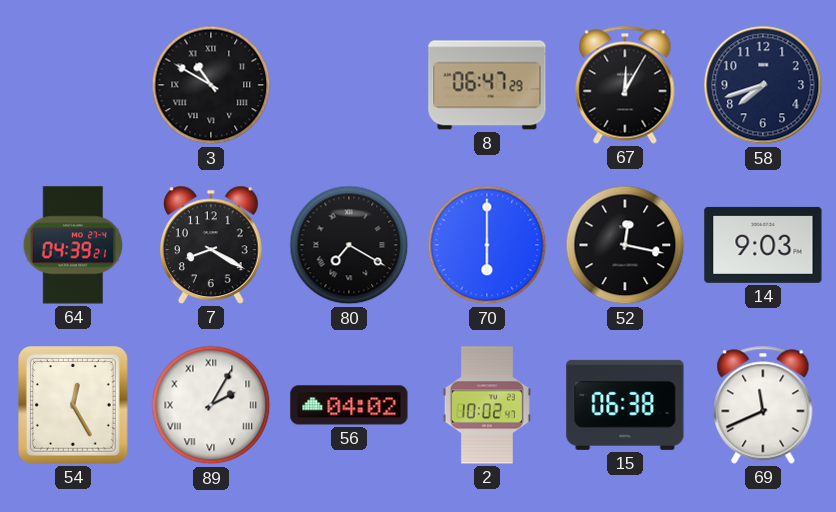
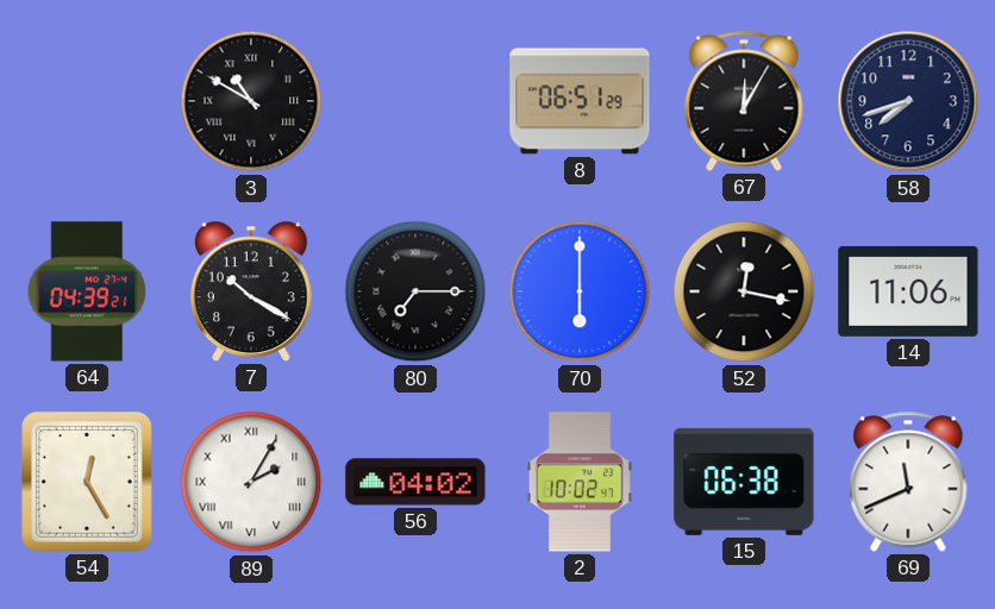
8: 06:47 -> 06:51
7: 8:20 -> 10:20
80: 7:20 -> 7:15
14: 9:03 -> 11:06
